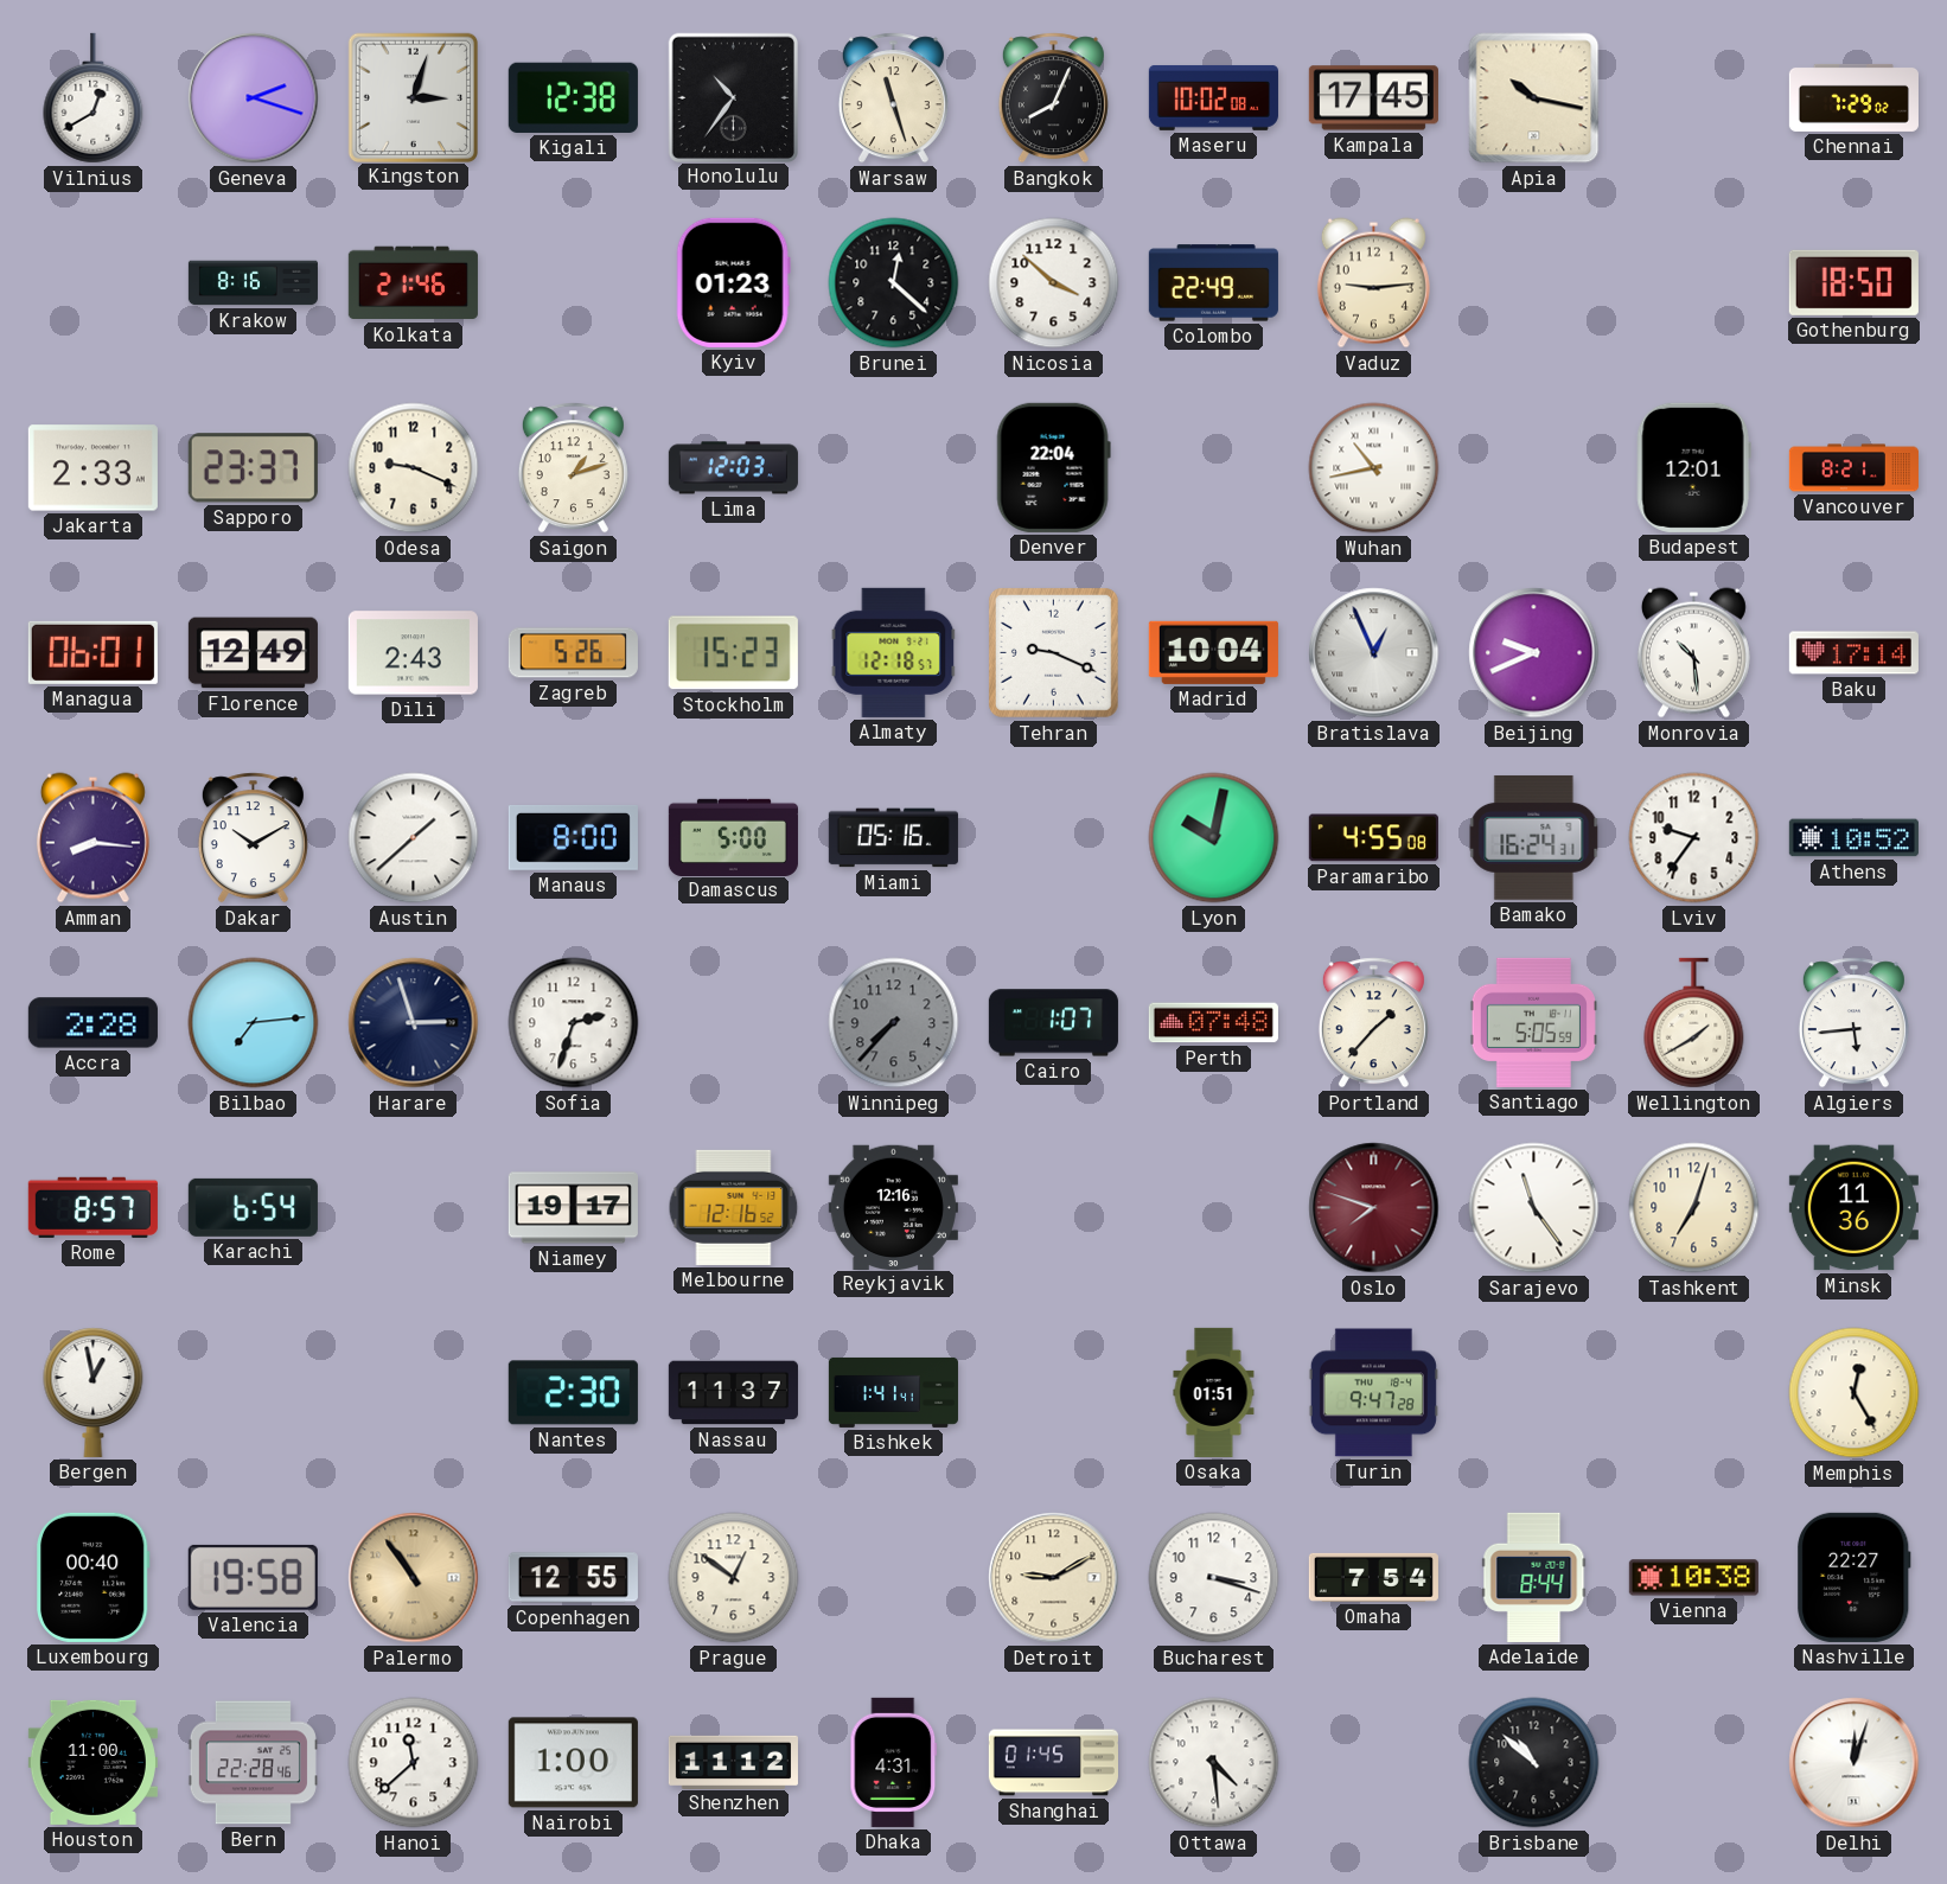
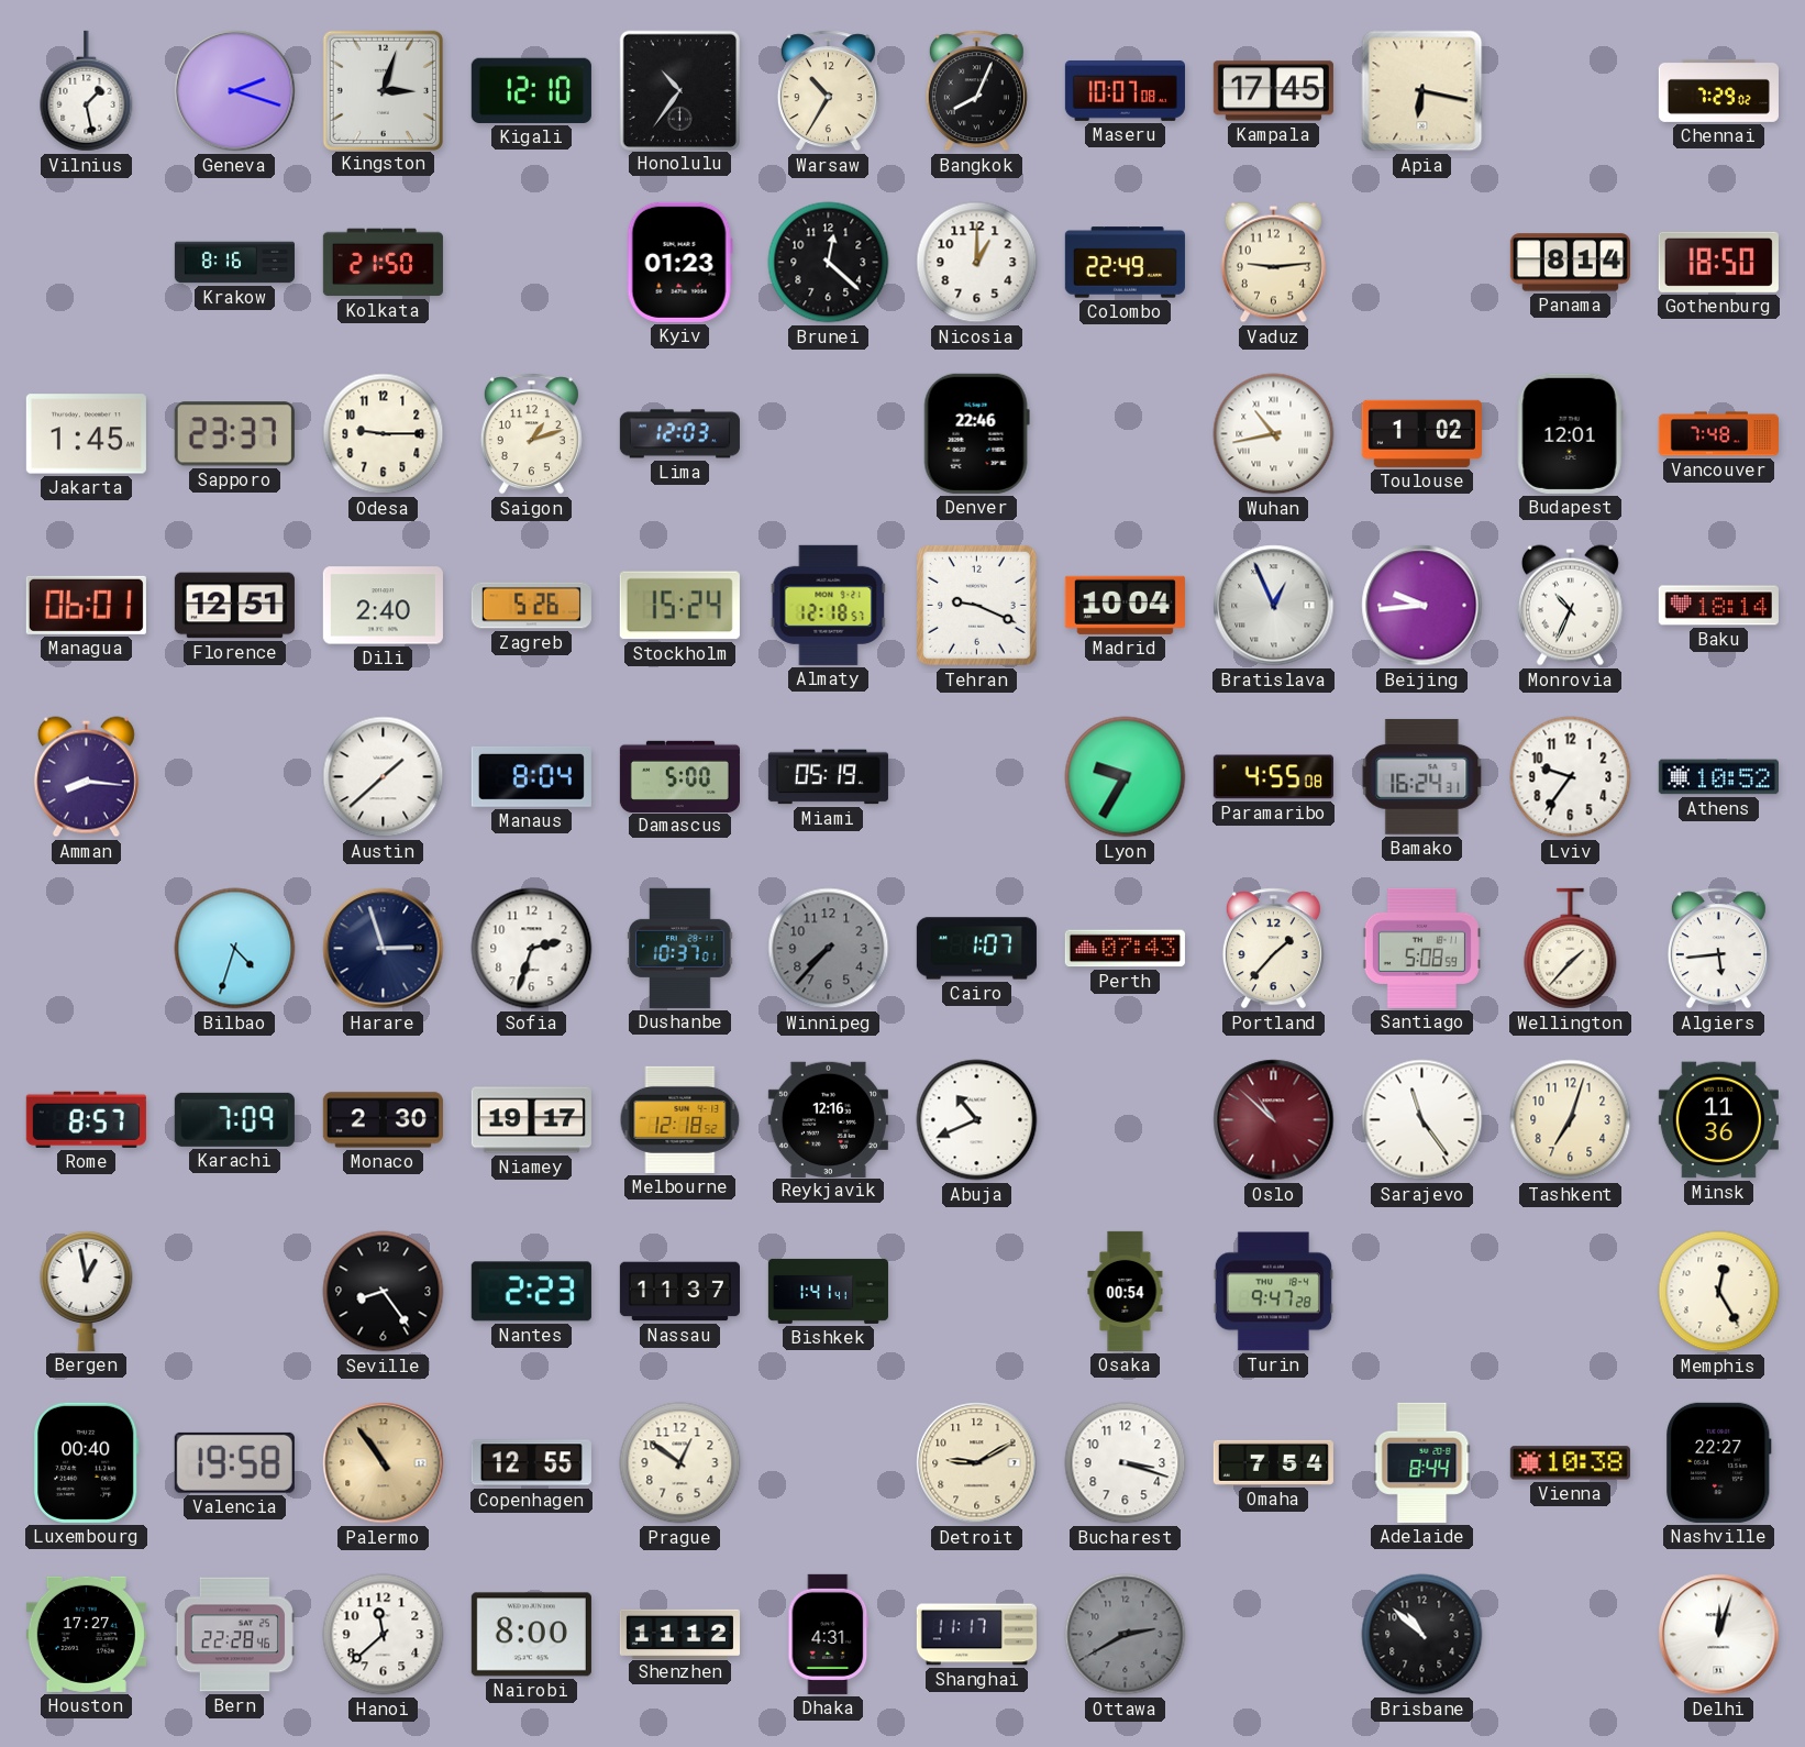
Vilnius: 12:40 -> 1:28
Kigali: 12:38 -> 12:10
Warsaw: 11:27 -> 10:35
Maseru: 10:02 -> 10:07
Apia: 10:17 -> 6:17
Kolkata: 21:46 -> 21:50
Nicosia: 3:52 -> 1:00
Panama: none -> 8:14
Jakarta: 2:33 -> 1:45
Odesa: 9:19 -> 9:15
Denver: 22:04 -> 22:46
Toulouse: none -> 1:02
Vancouver: 8:21 -> 7:48
Florence: 12:49 -> 12:51
Dili: 2:43 -> 2:40
Stockholm: 15:23 -> 15:24
Beijing: 9:41 -> 9:44
Monrovia: 10:29 -> 10:34
Baku: 17:14 -> 18:14
Dakar: 10:10 -> none
Manaus: 8:00 -> 8:04
Miami: 05:16 -> 05:19
Lyon: 10:02 -> 9:35
Accra: 2:28 -> none
Bilbao: 7:14 -> 4:33
Dushanbe: none -> 10:37
Perth: 07:48 -> 07:43
Santiago: 5:05 -> 5:08
Wellington: 1:40 -> 1:37
Karachi: 6:54 -> 7:09
Monaco: none -> 2:30
Melbourne: 12:16 -> 12:18
Abuja: none -> 10:41
Oslo: 7:48 -> 10:52
Seville: none -> 8:24
Nantes: 2:30 -> 2:23
Osaka: 01:51 -> 00:54
Houston: 11:00 -> 17:27
Nairobi: 1:00 -> 8:00
Shanghai: 01:45 -> 11:17
Ottawa: 4:29 -> 2:40
Ottawa dial: white -> grey
